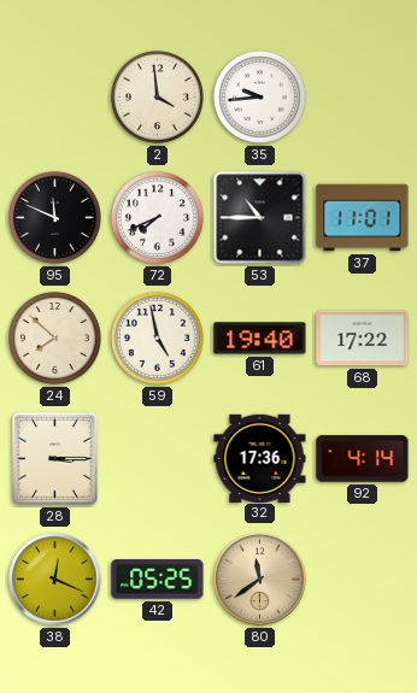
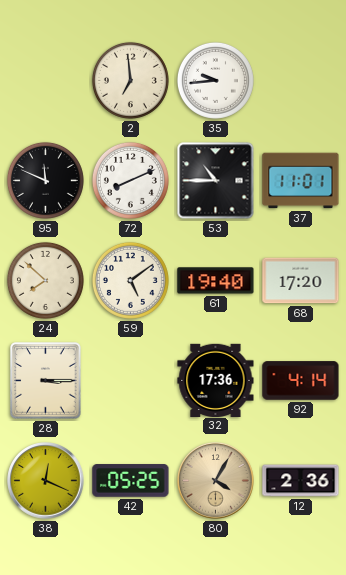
2: 3:59 -> 6:59
72: 7:41 -> 8:11
59: 4:58 -> 5:09
68: 17:22 -> 17:20
80: 11:39 -> 4:05
12: none -> 2:36
